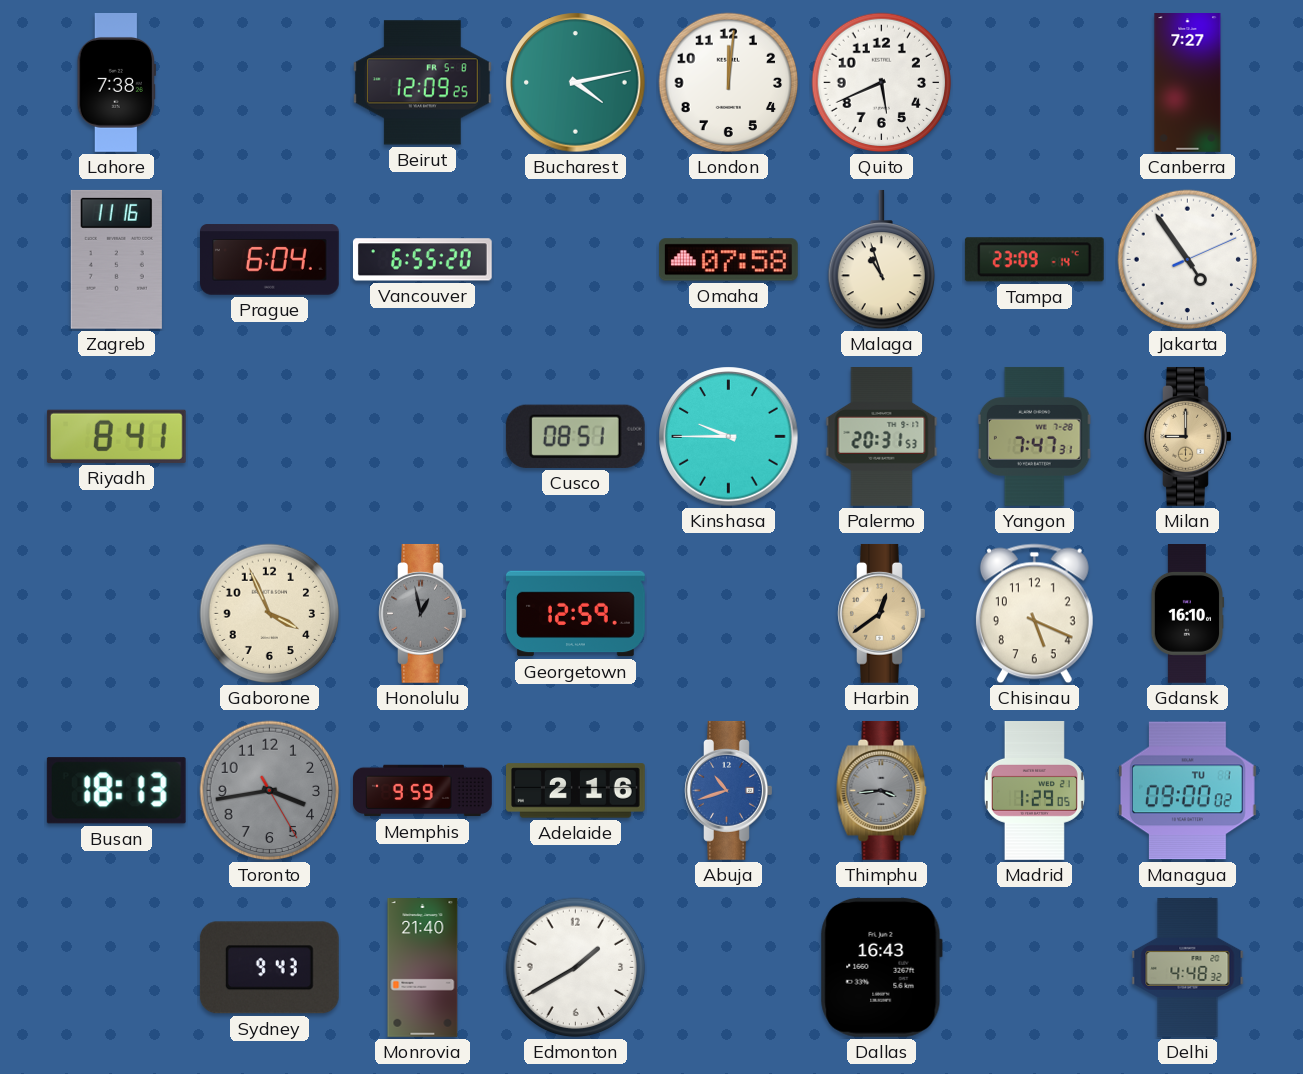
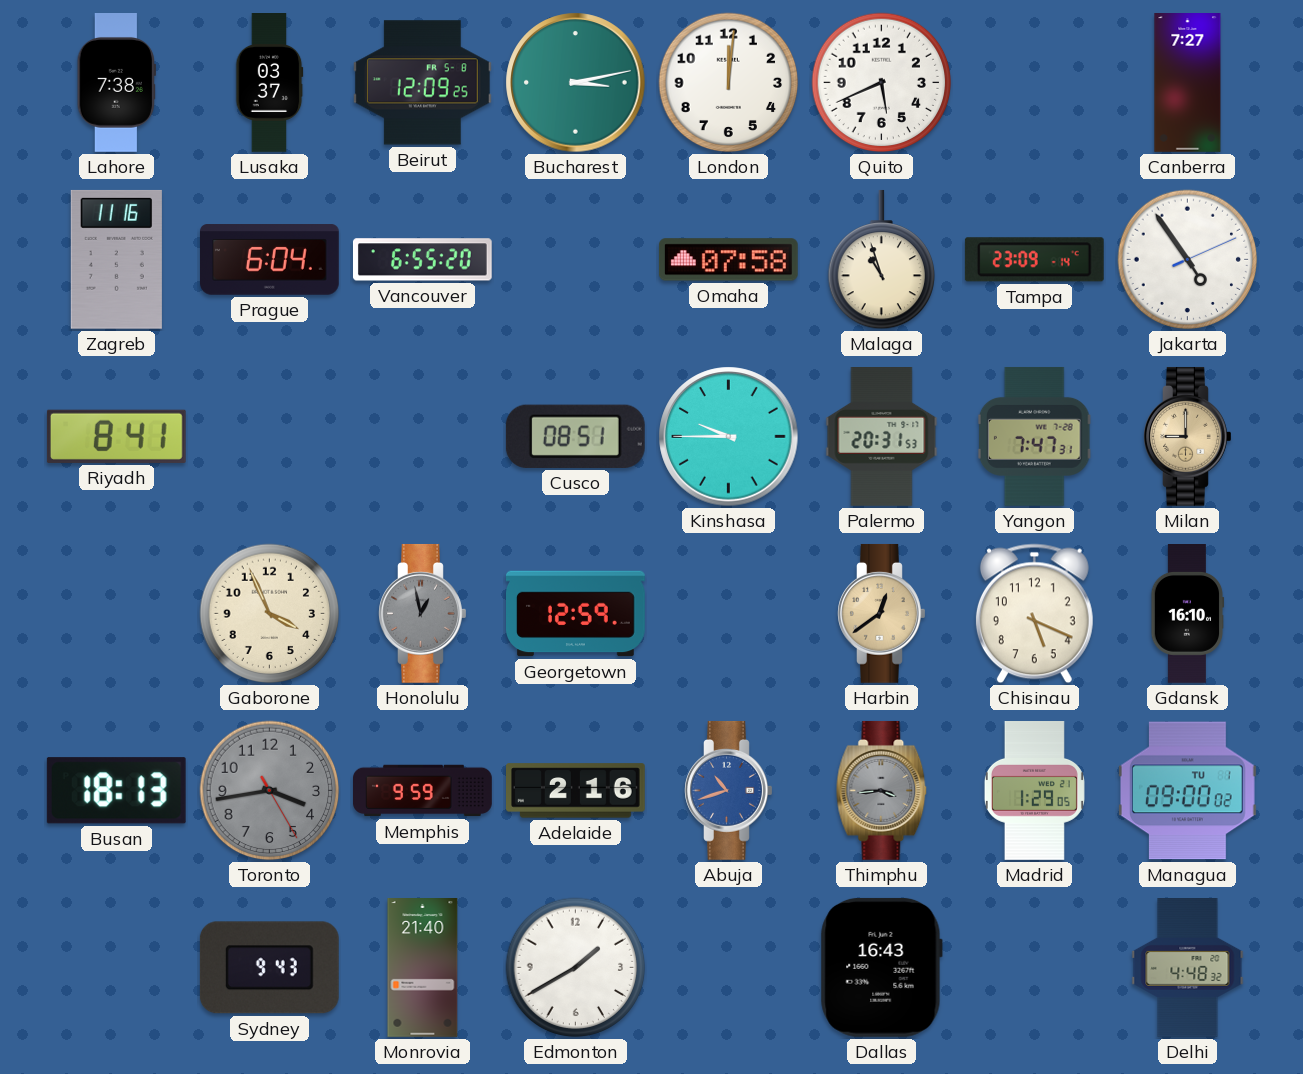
Lusaka: none -> 03:37
Bucharest: 4:13 -> 3:13
